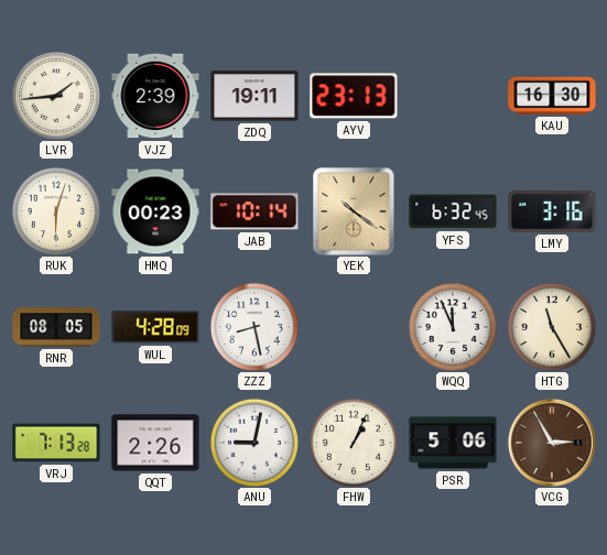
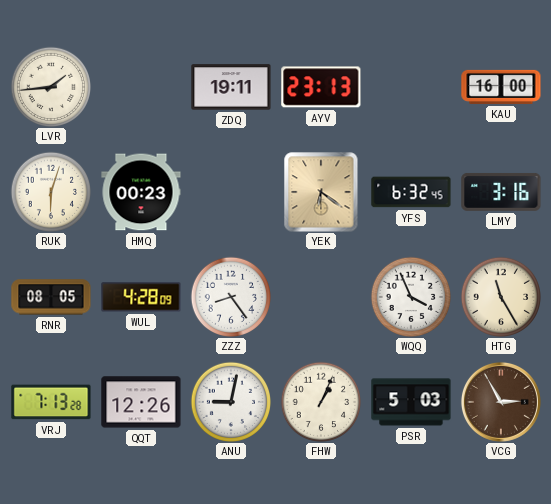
VJZ: 2:39 -> none
KAU: 16:30 -> 16:00
JAB: 10:14 -> none
YEK: 10:21 -> 6:21
ZZZ: 8:28 -> 8:24
WQQ: 11:56 -> 3:56
QQT: 2:26 -> 12:26
PSR: 5:06 -> 5:03
